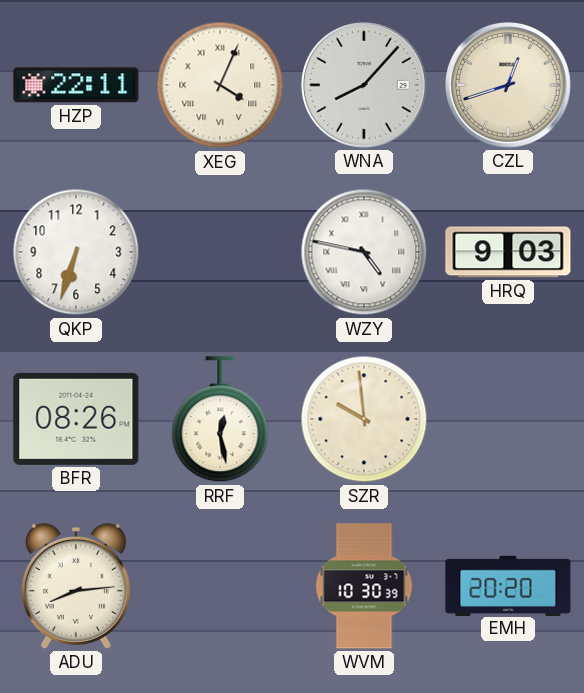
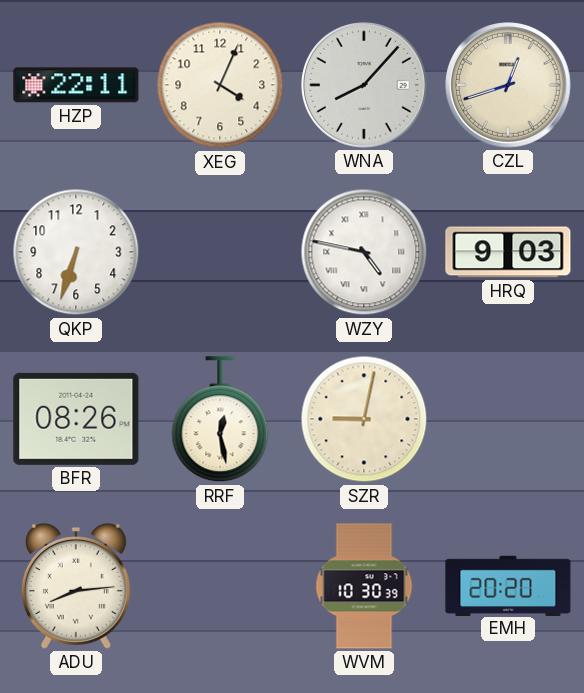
XEG numerals: Roman -> Arabic
SZR: 9:59 -> 9:02
